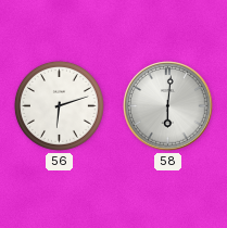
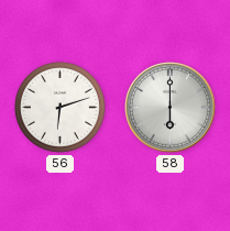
58: 6:01 -> 6:00
